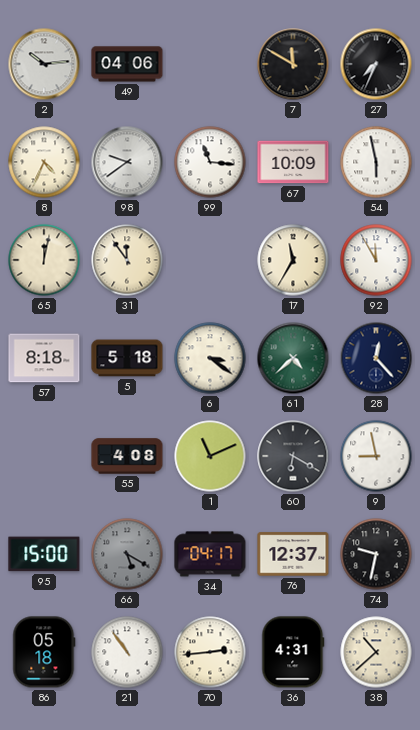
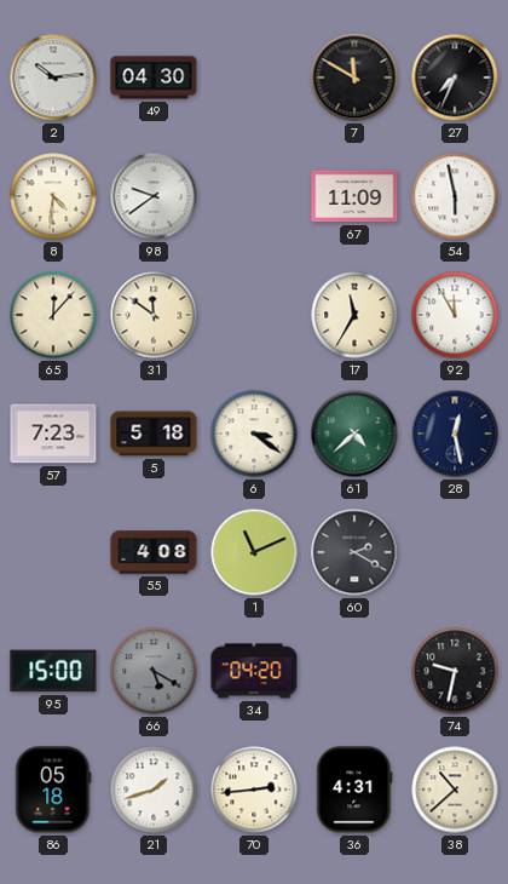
49: 04:06 -> 04:30
8: 4:34 -> 4:31
99: 11:16 -> none
67: 10:09 -> 11:09
65: 12:02 -> 12:07
31: 11:54 -> 11:51
57: 8:18 -> 7:23
28: 12:23 -> 12:28
60: 6:20 -> 2:20
9: 8:58 -> none
34: 04:17 -> 04:20
76: 12:37 -> none
21: 10:54 -> 1:42
